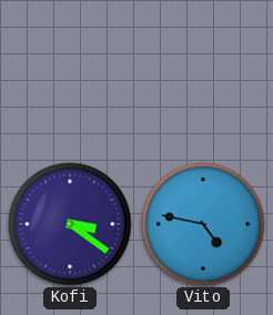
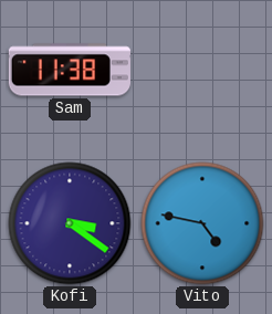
Sam: none -> 11:38
